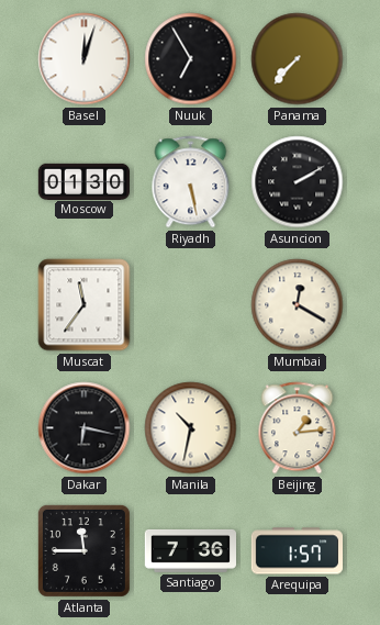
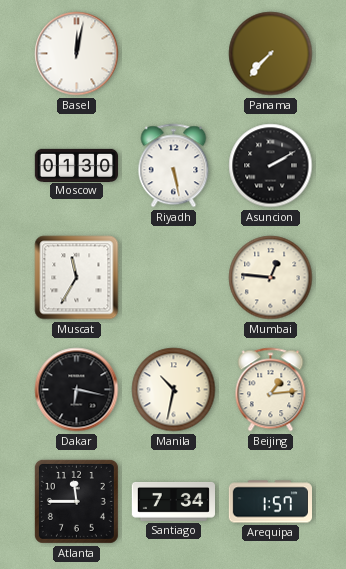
Basel: 12:03 -> 12:02
Nuuk: 6:55 -> none
Muscat: 11:36 -> 11:35
Mumbai: 12:20 -> 12:46
Santiago: 7:36 -> 7:34
